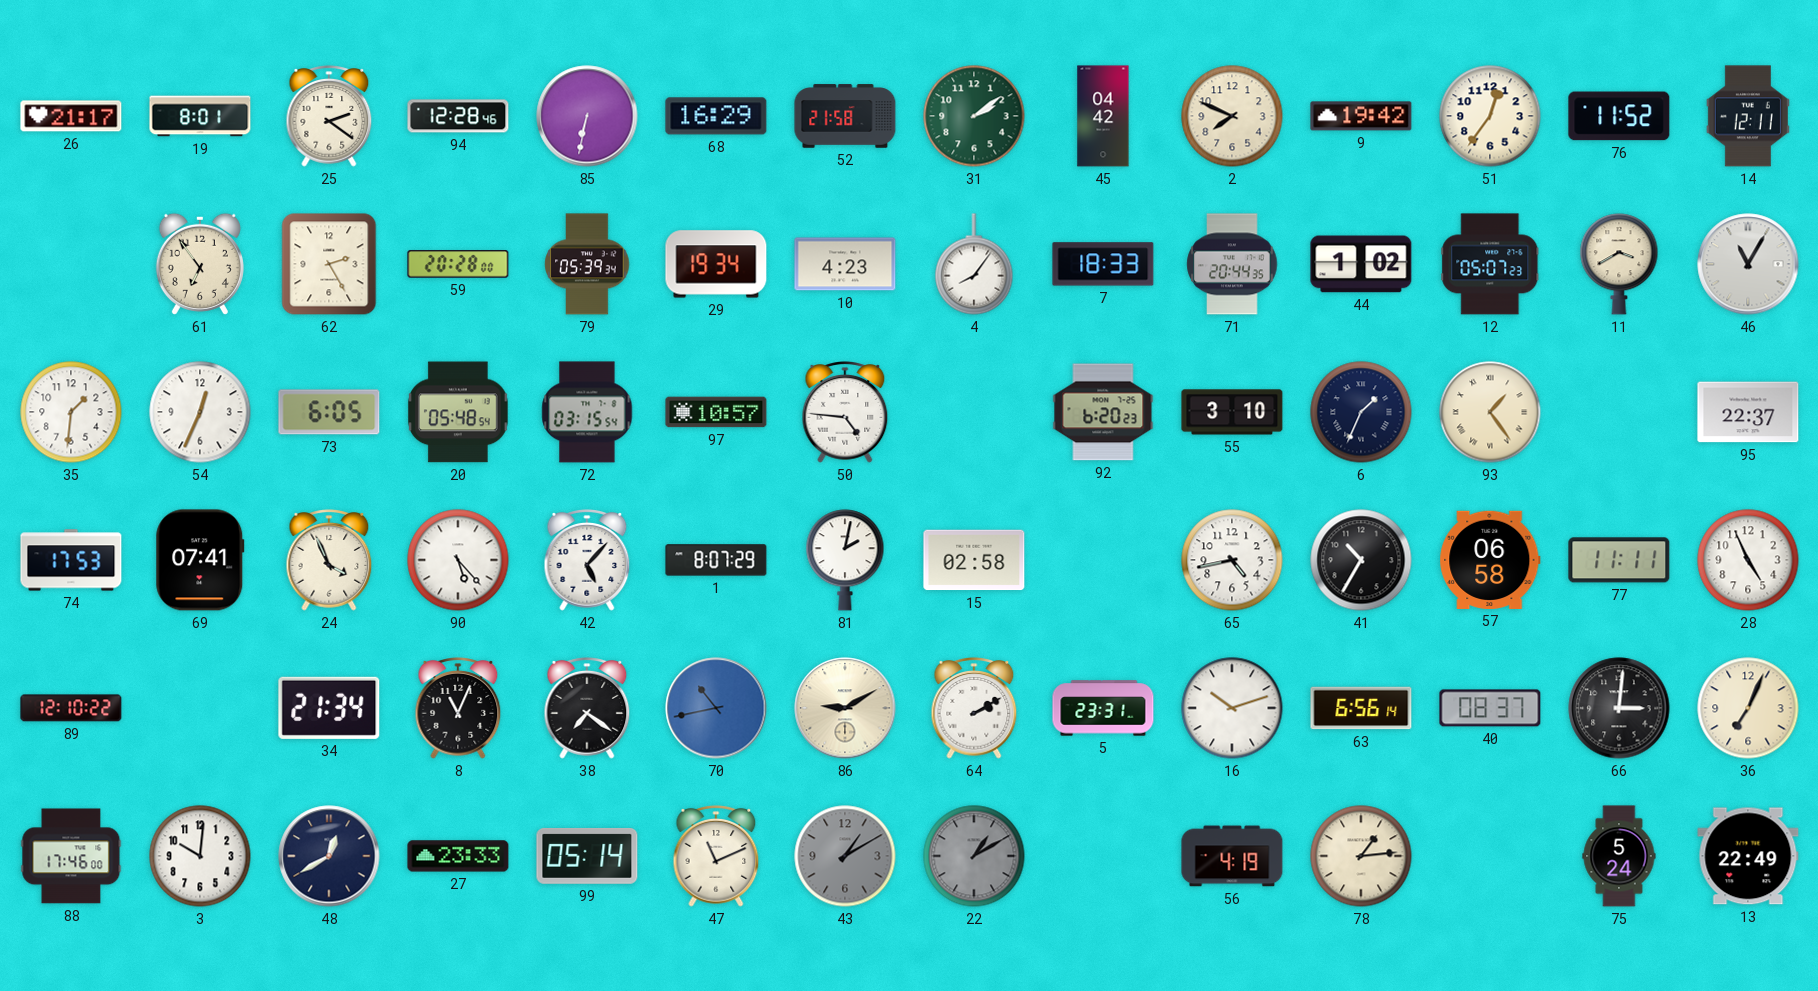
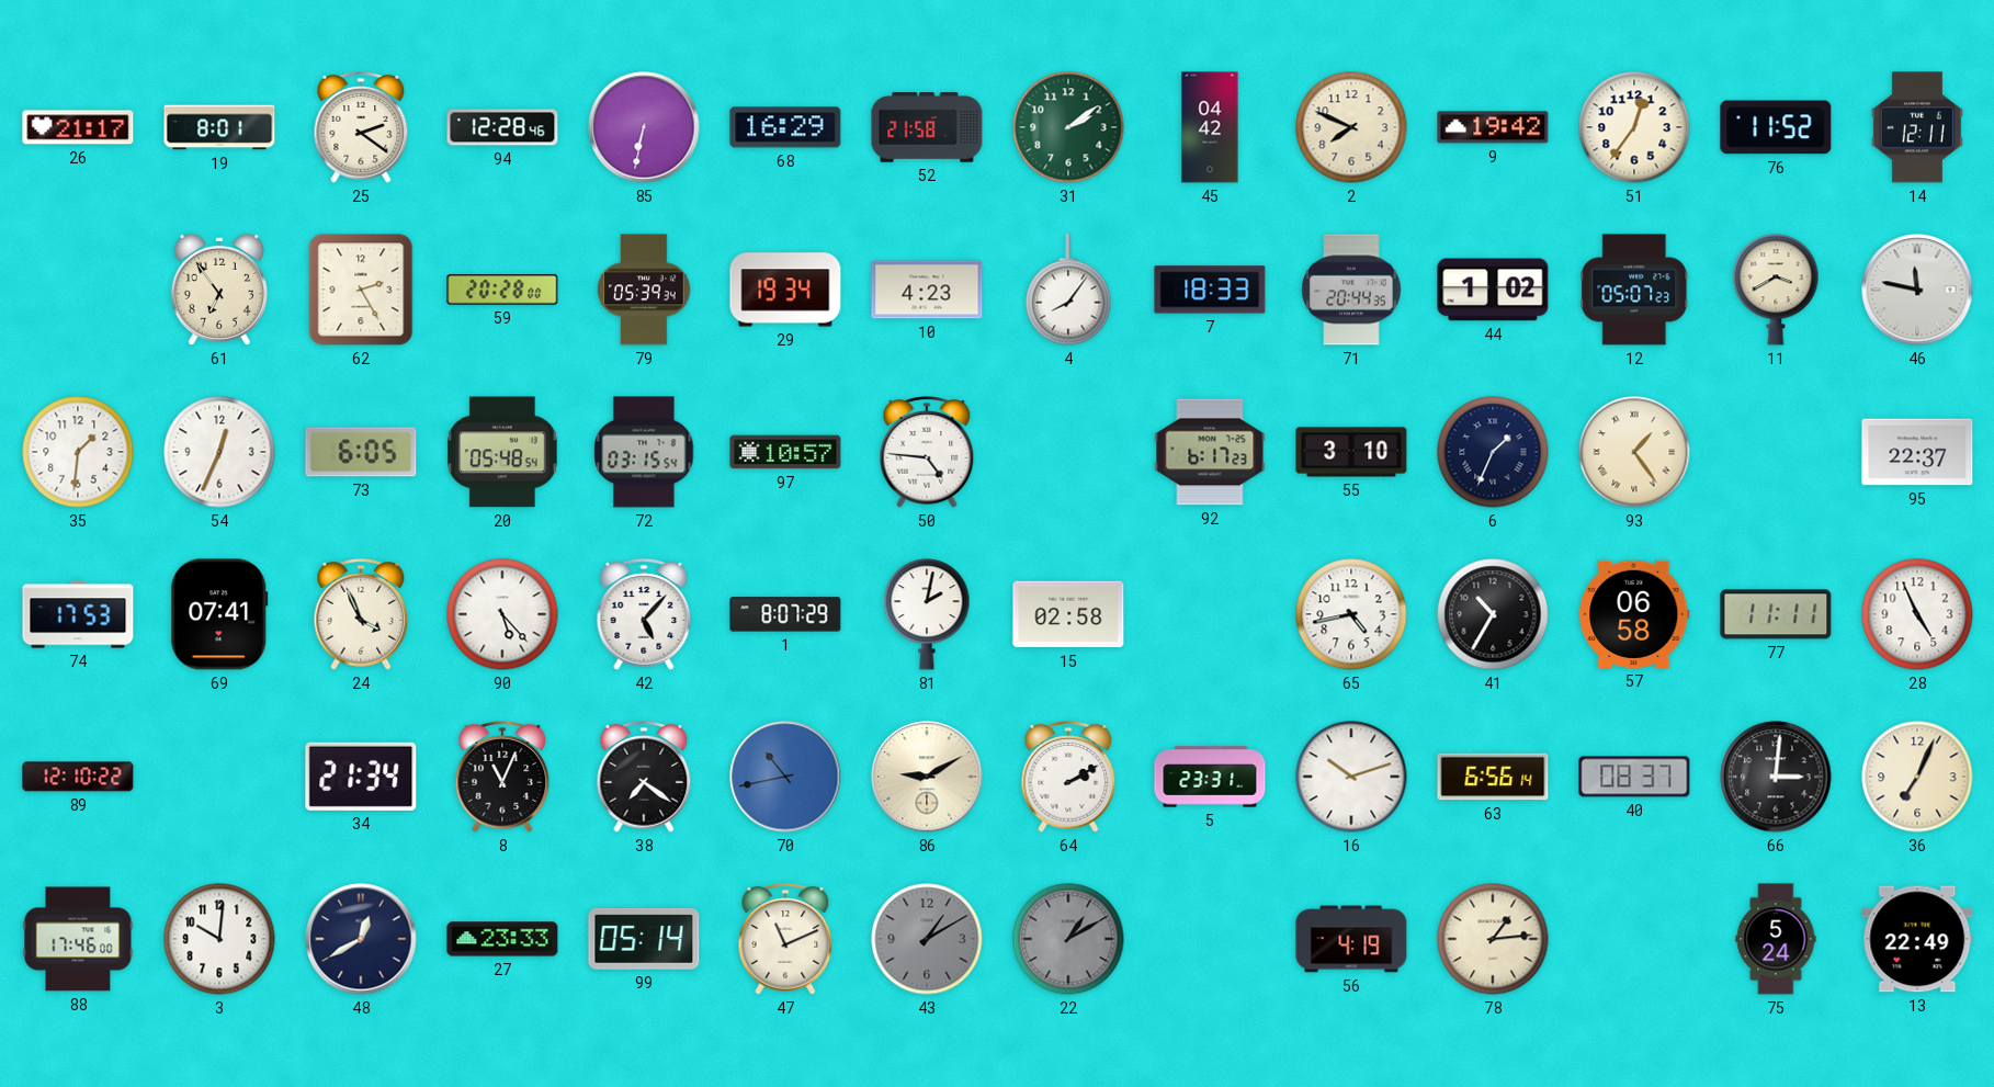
46: 11:05 -> 11:47
92: 6:20 -> 6:17
